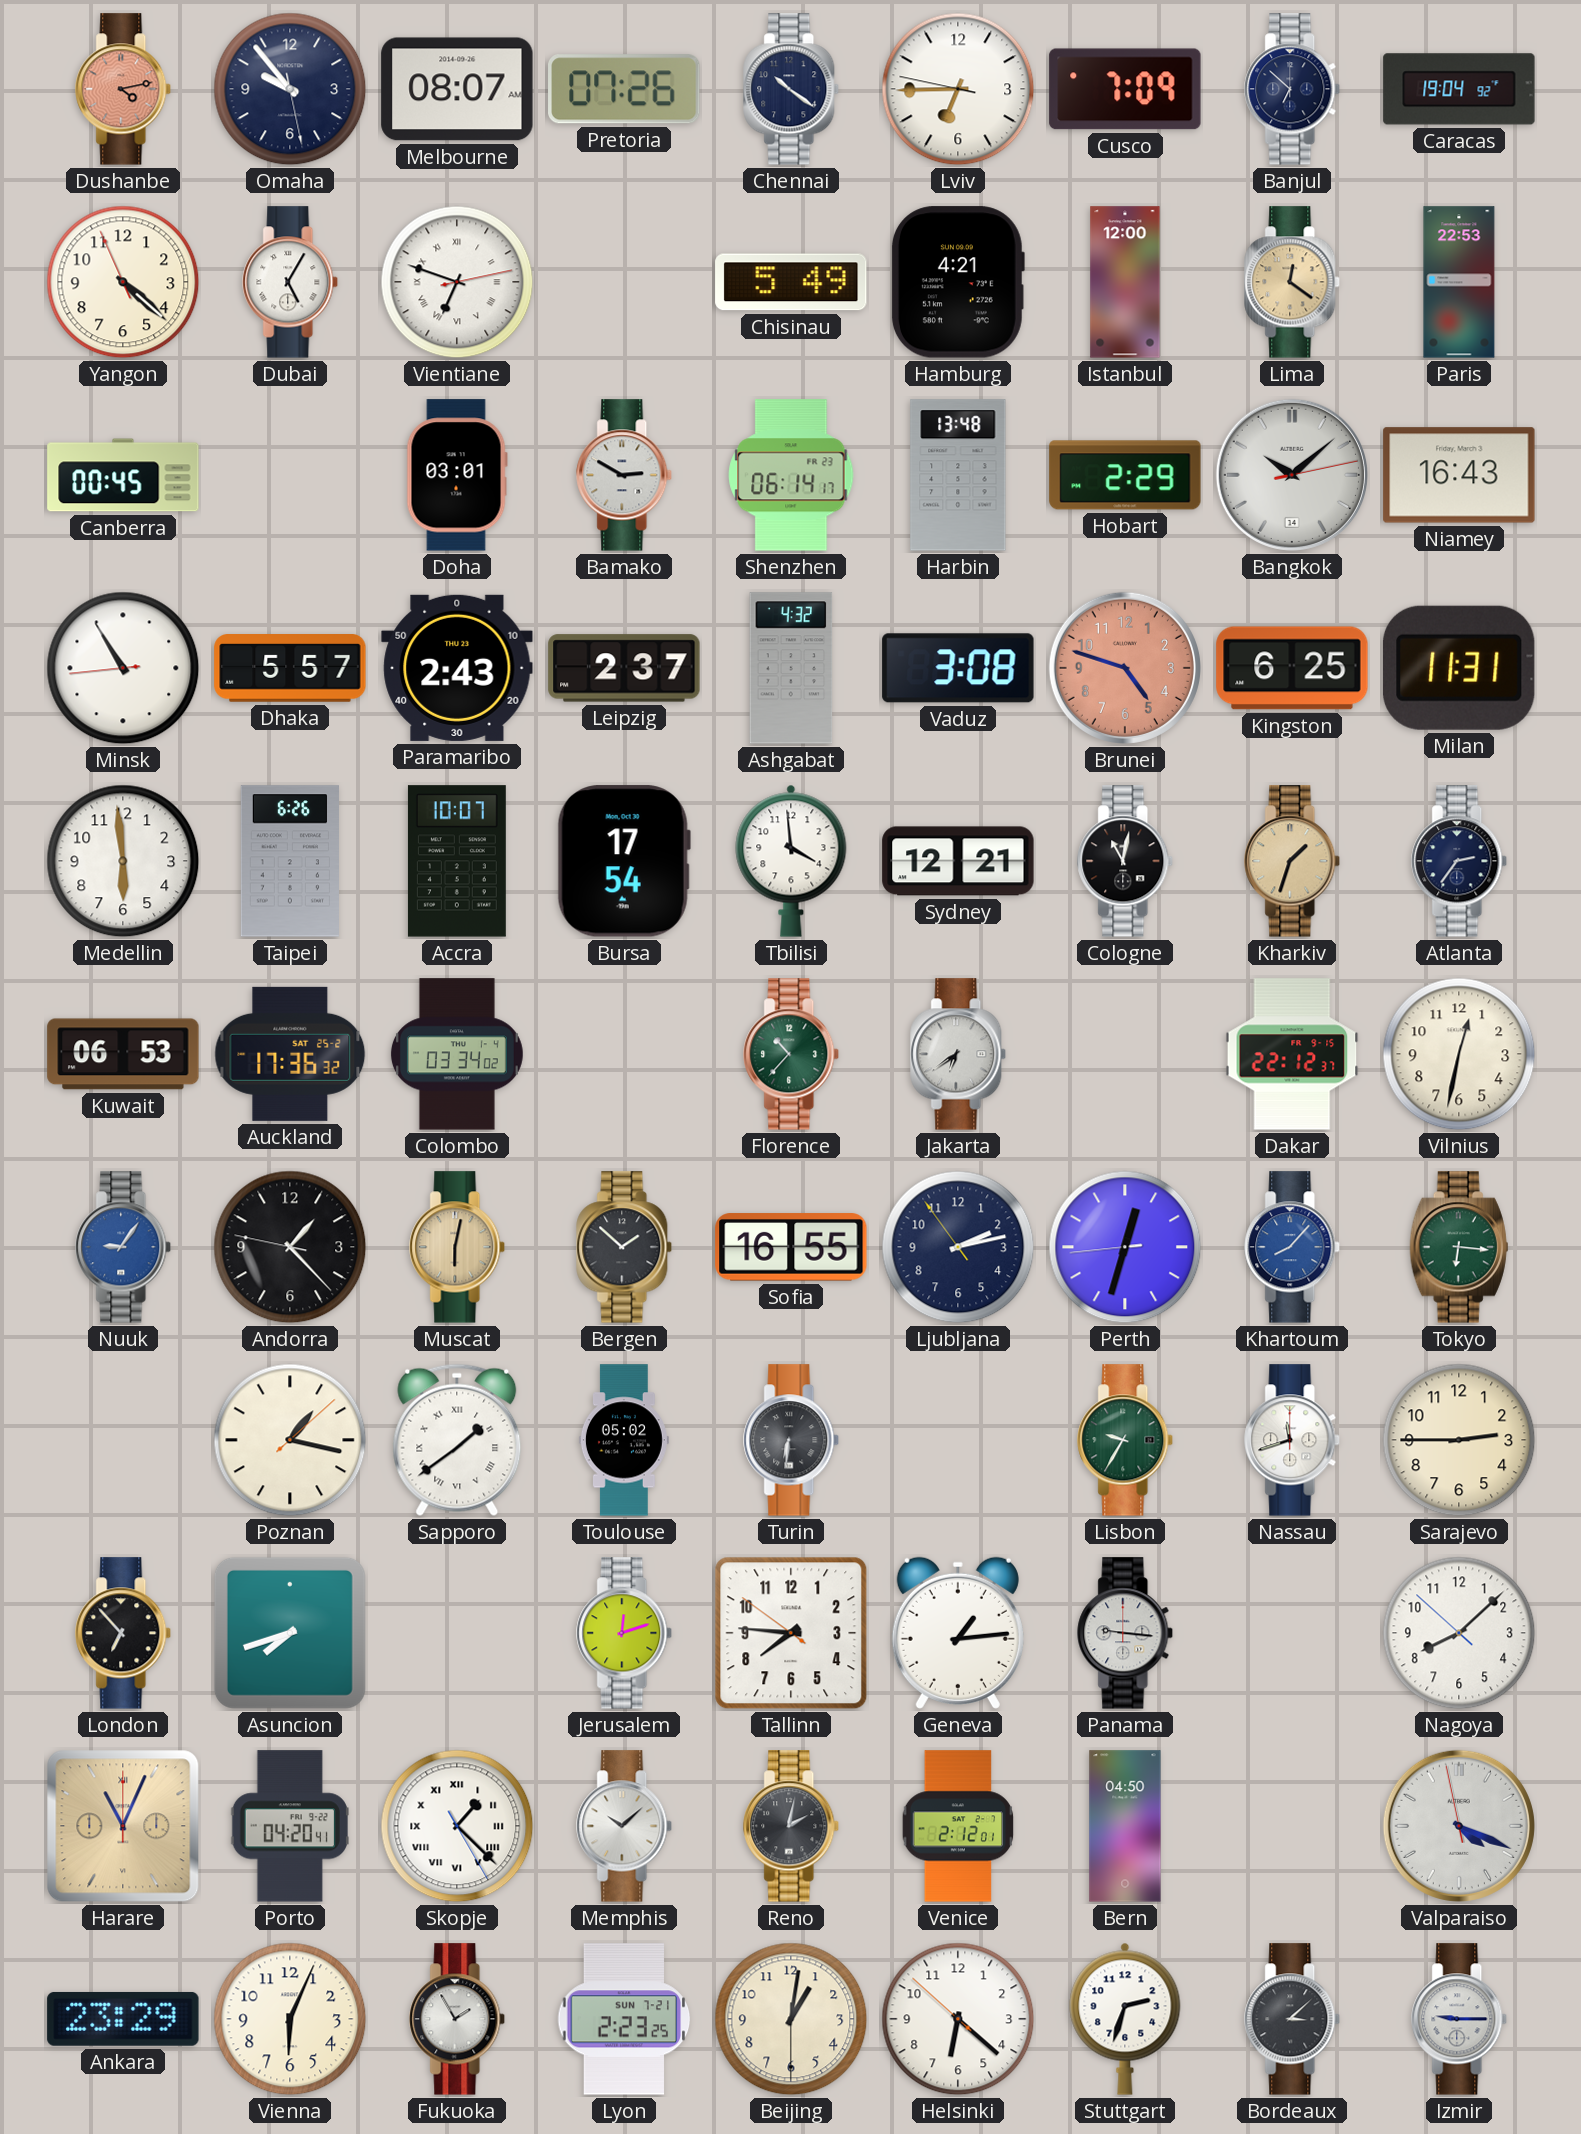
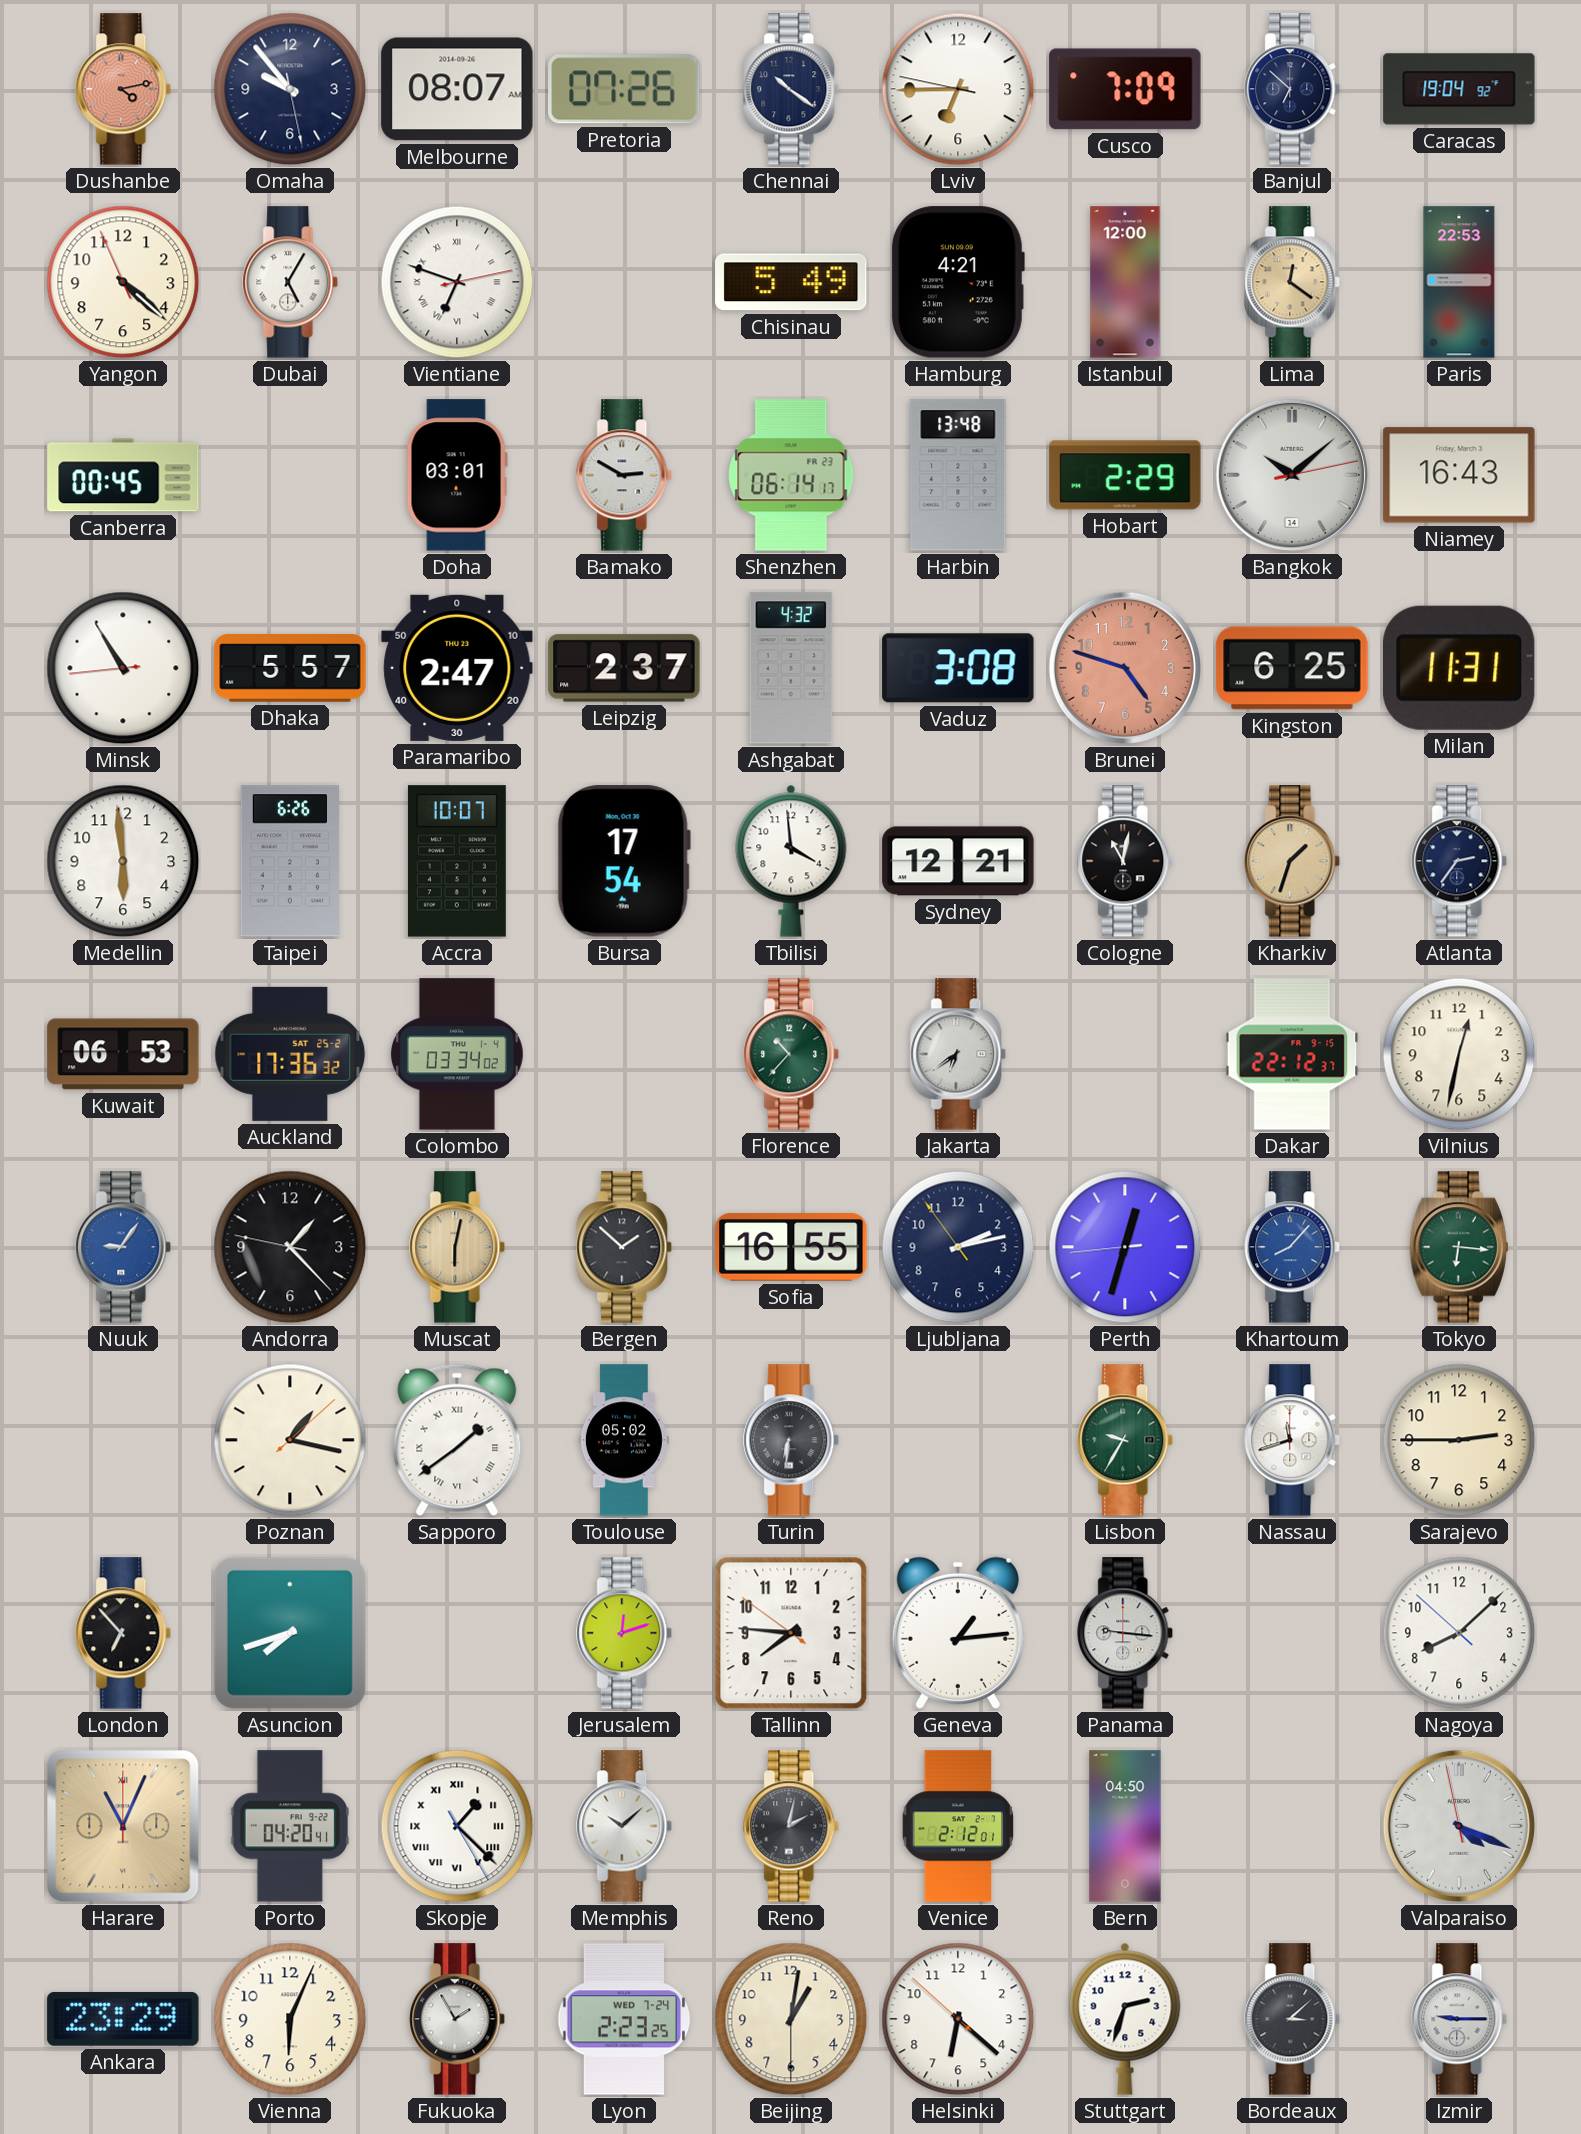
Paramaribo: 2:43 -> 2:47
Lyon date: SUN 7-21 -> WED 7-24
